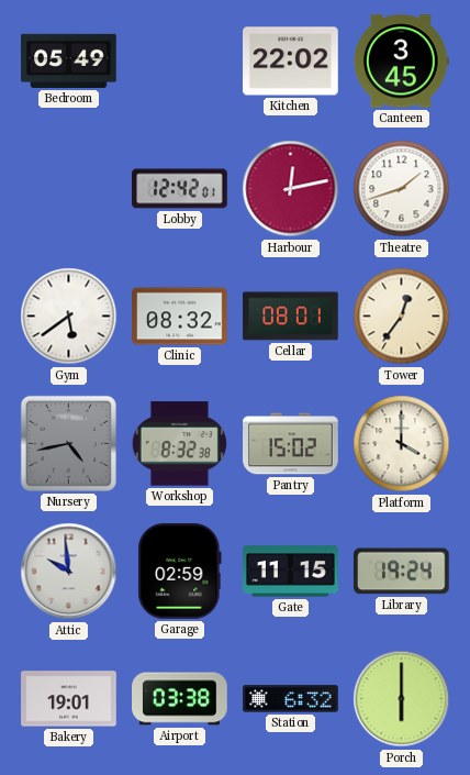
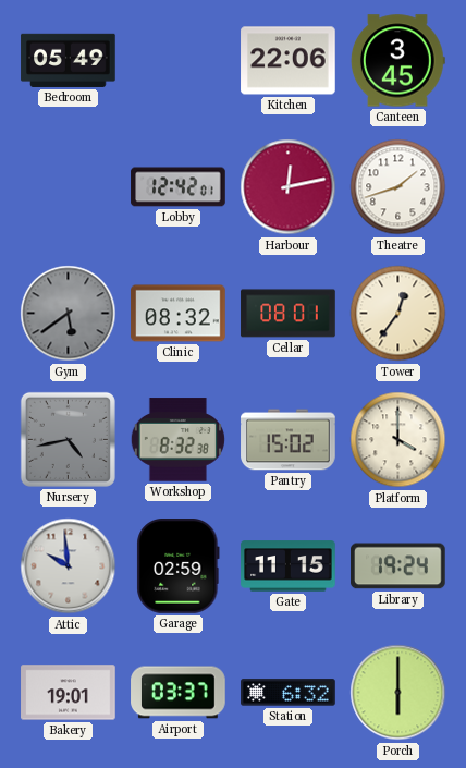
Kitchen: 22:02 -> 22:06
Gym dial: white -> grey
Airport: 03:38 -> 03:37
